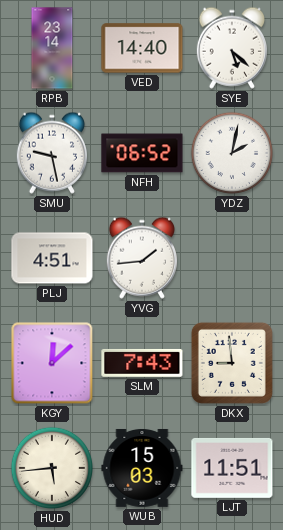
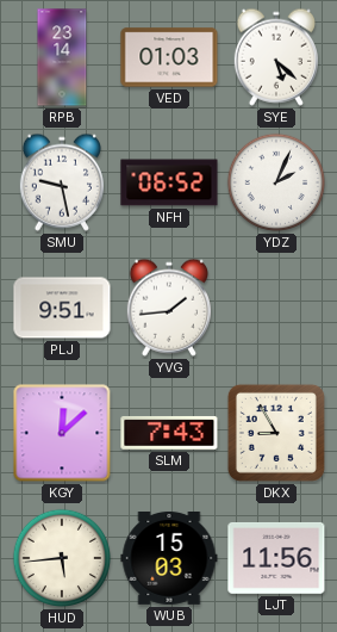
VED: 14:40 -> 01:03
YDZ: 2:02 -> 2:04
PLJ: 4:51 -> 9:51
DKX: 8:59 -> 8:55
LJT: 11:51 -> 11:56
